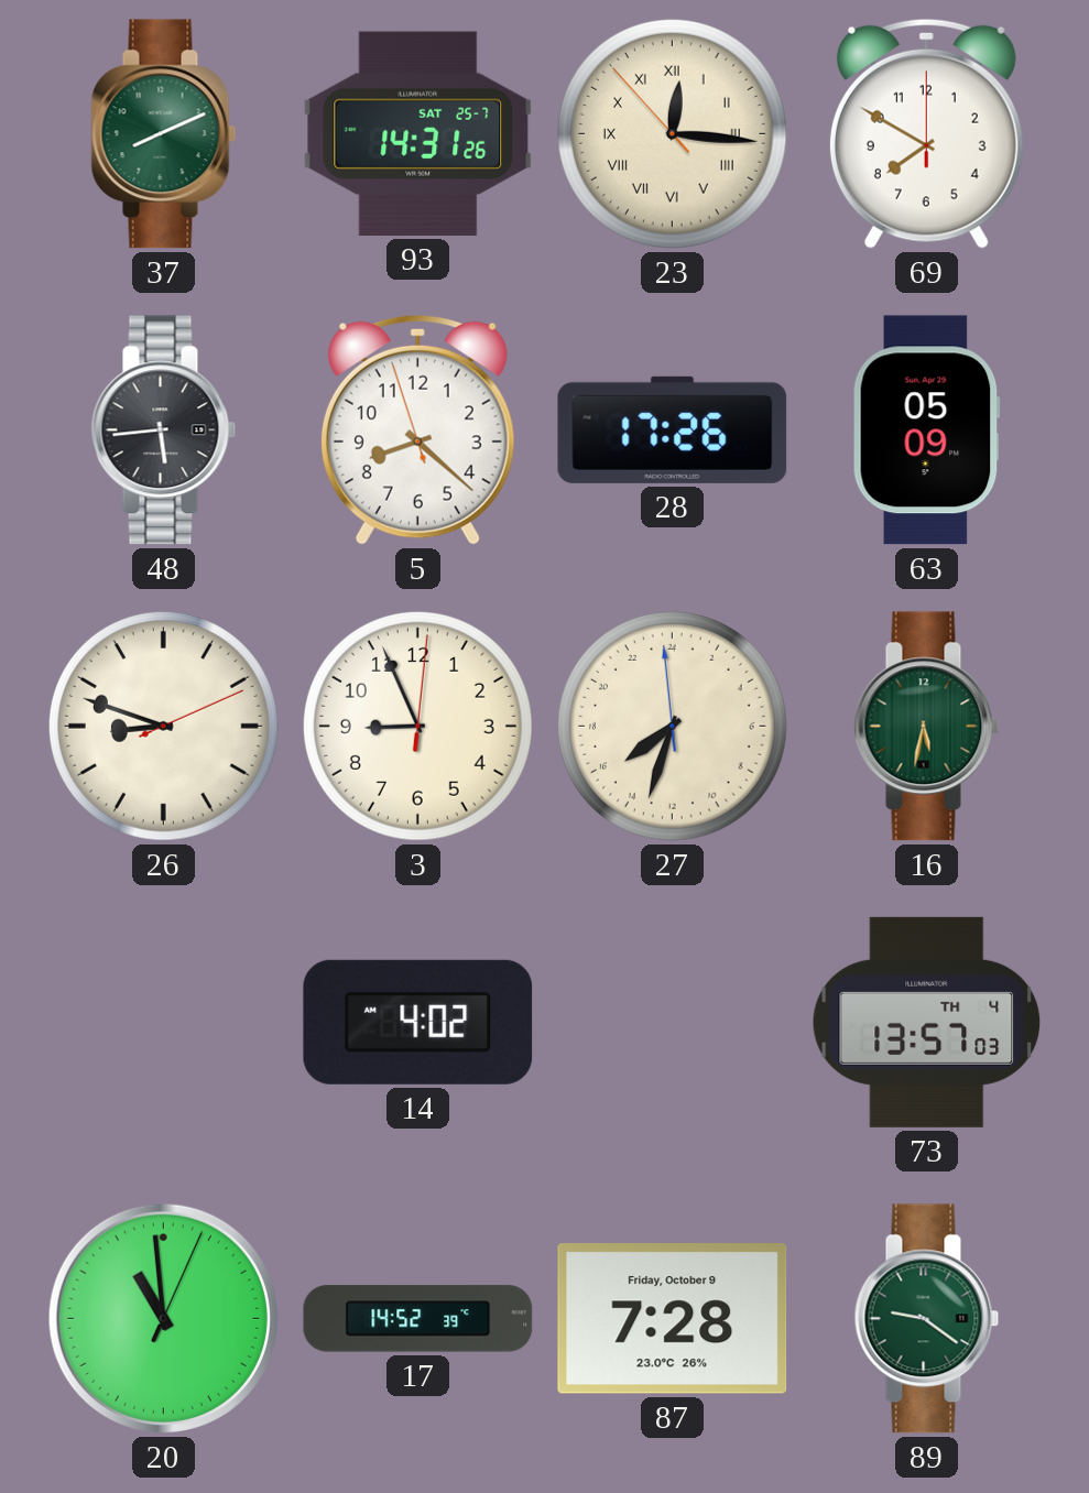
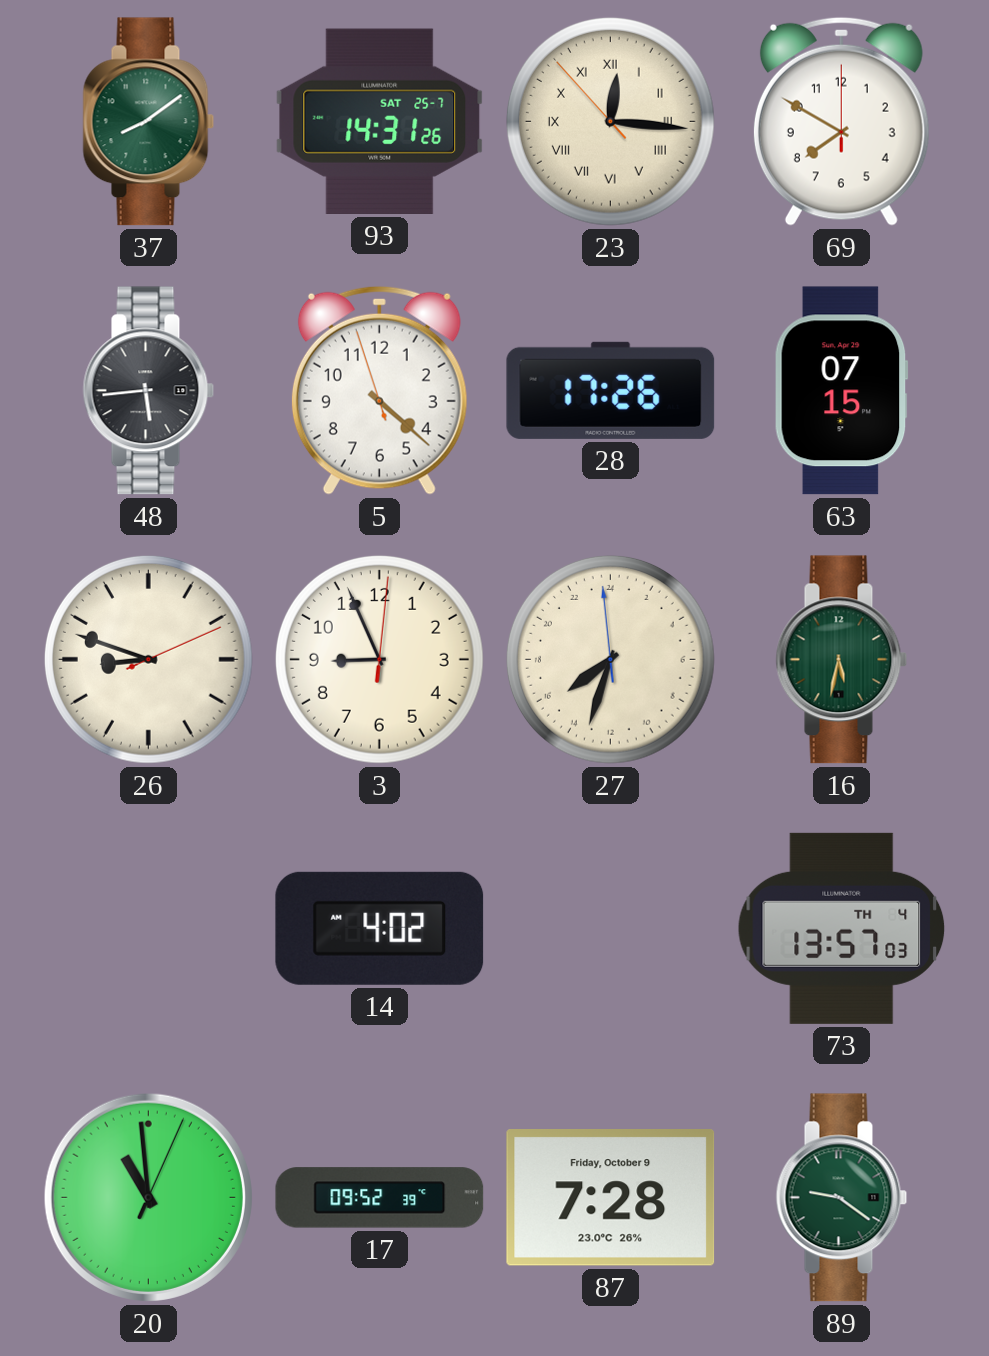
37: 8:11 -> 8:09
5: 8:21 -> 4:21
63: 05:09 -> 07:15
17: 14:52 -> 09:52
